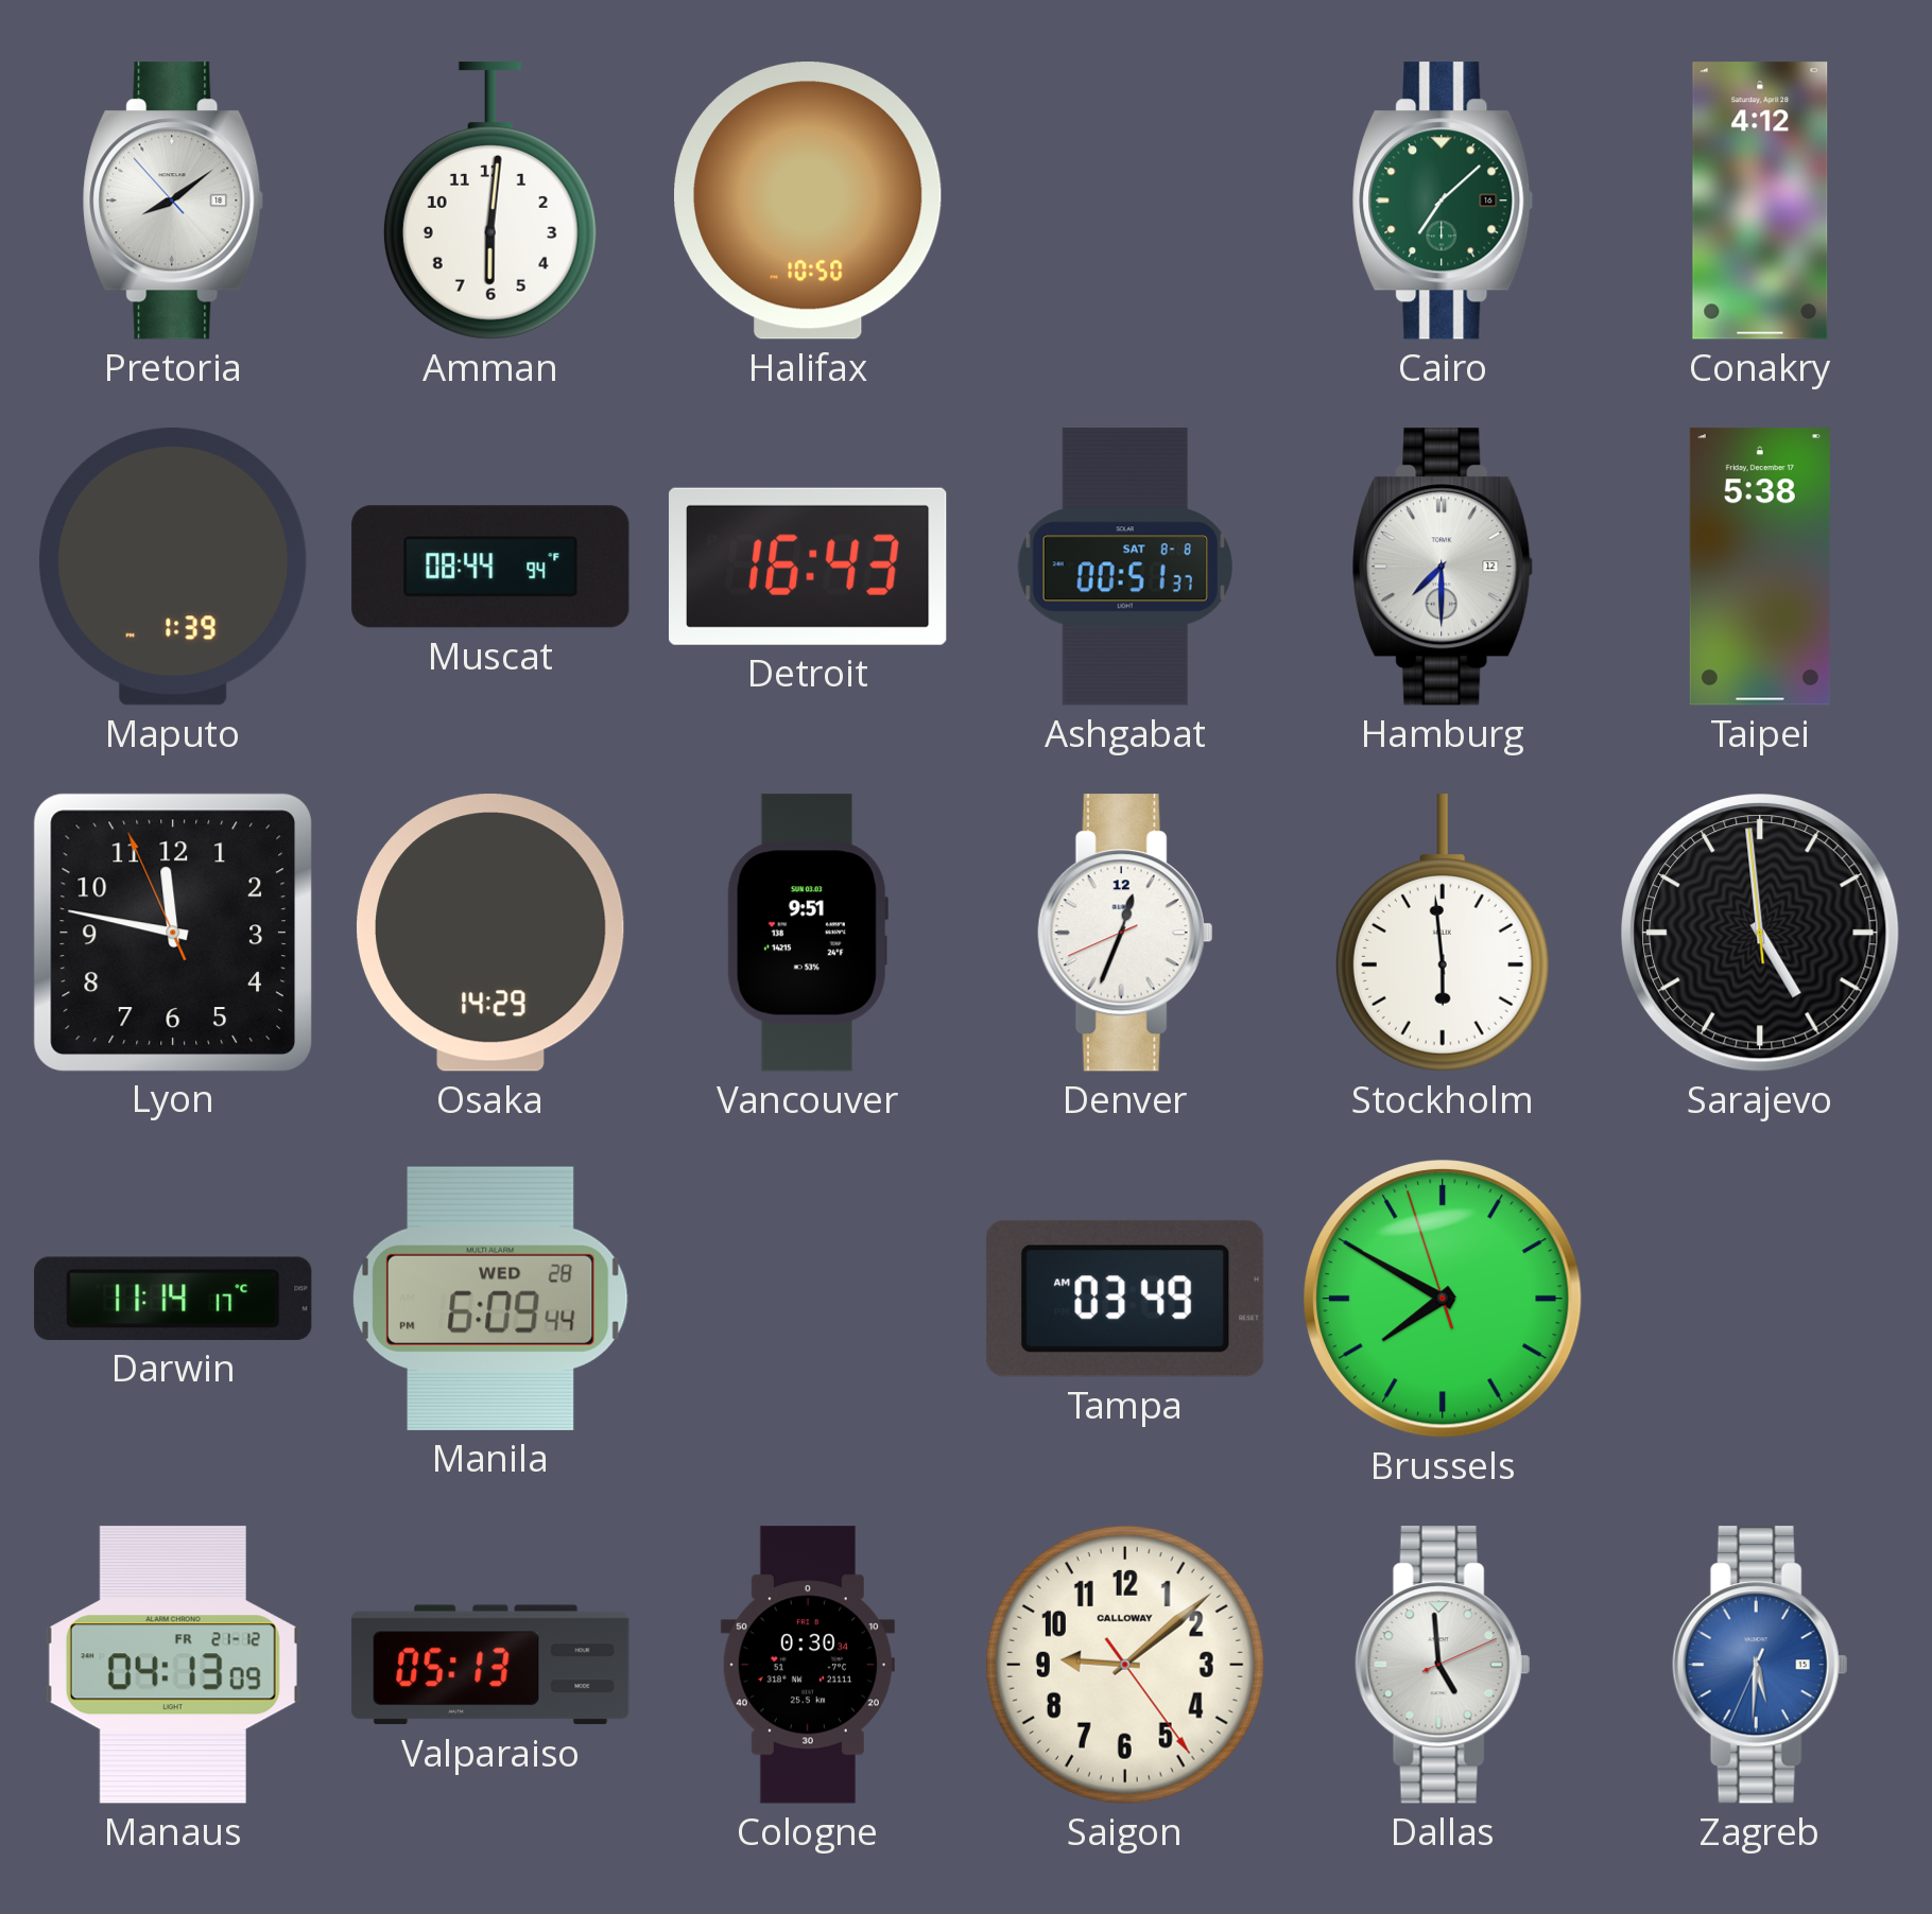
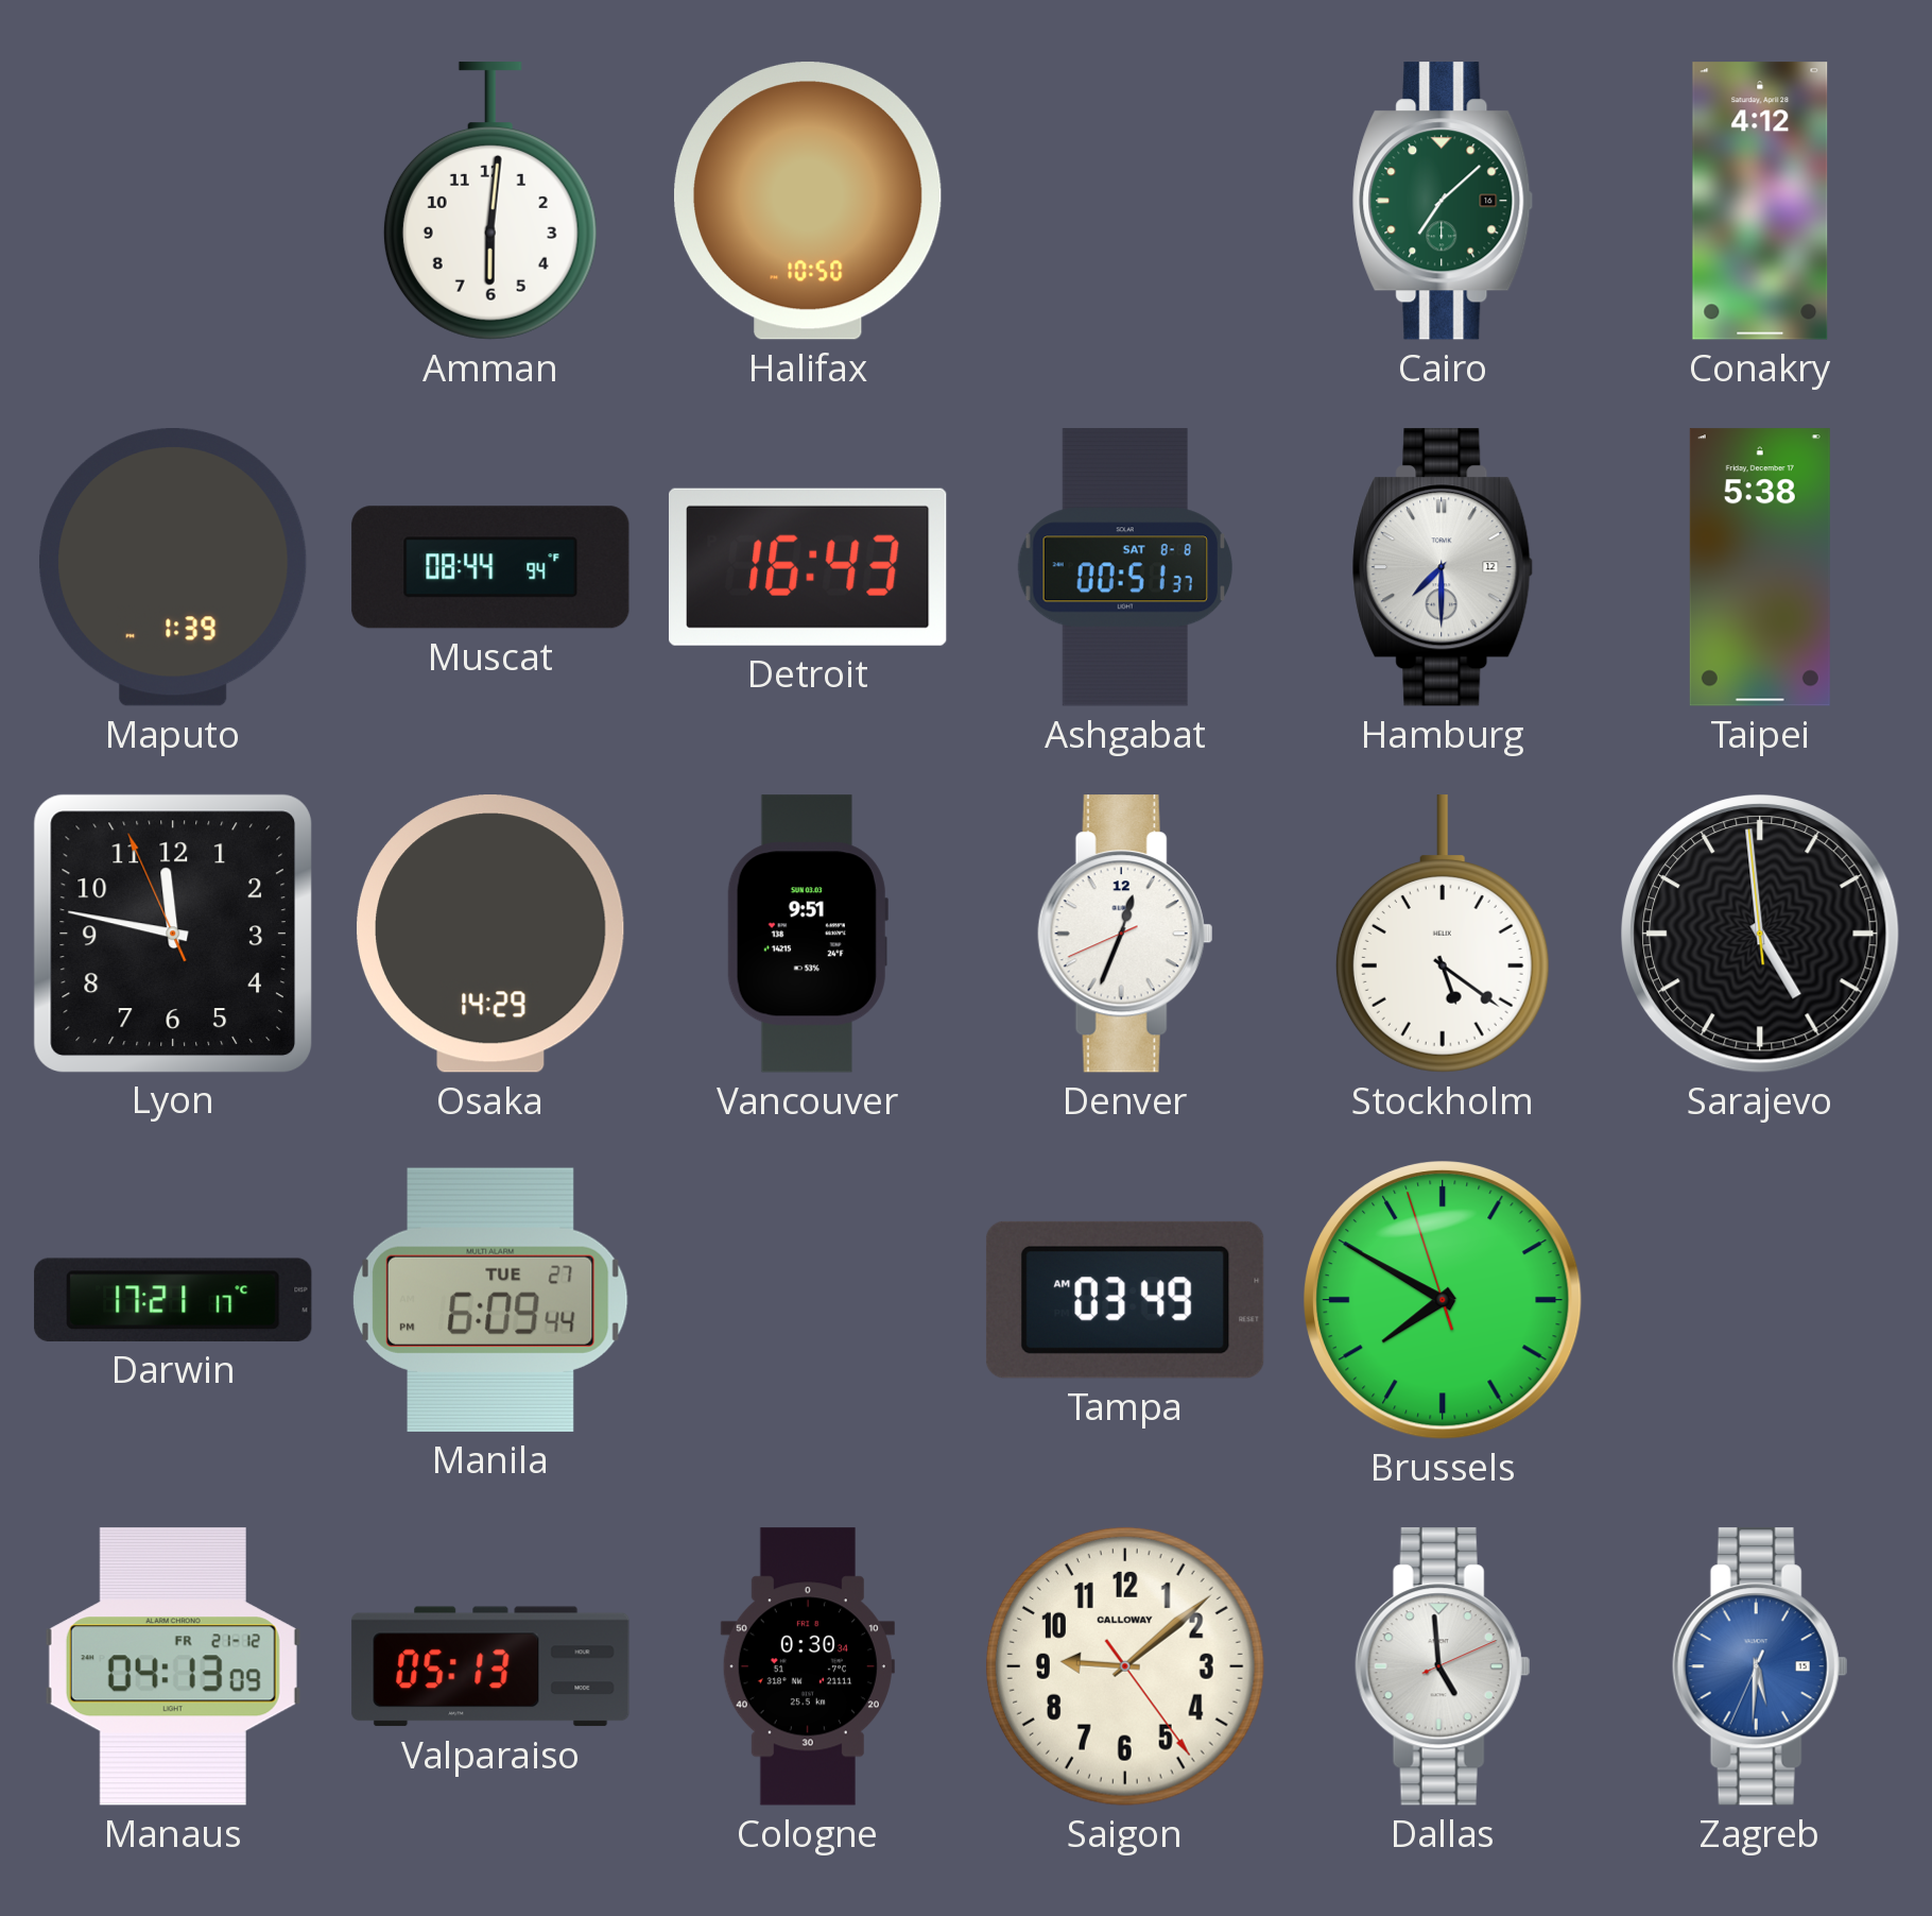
Pretoria: 8:08 -> none
Stockholm: 5:59 -> 5:21
Darwin: 11:14 -> 17:21
Manila date: WED 28 -> TUE 27
